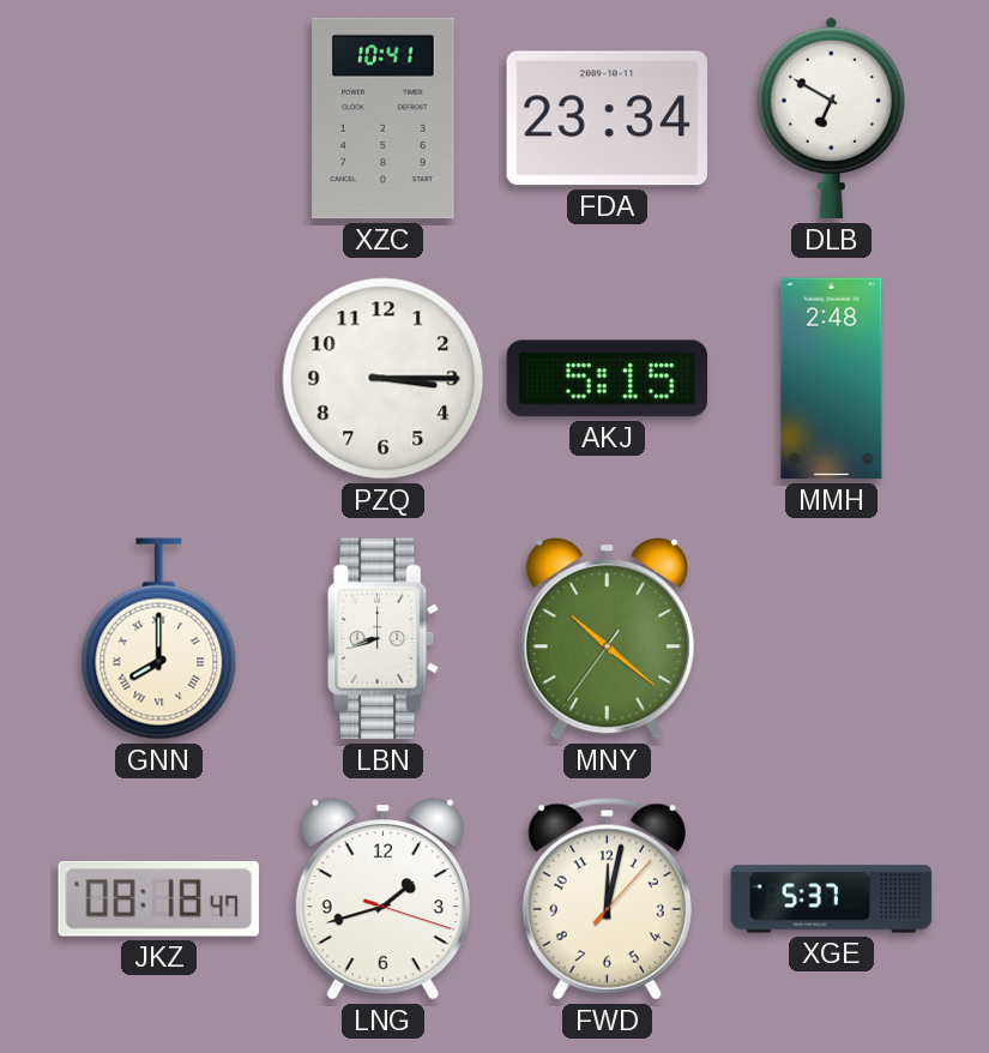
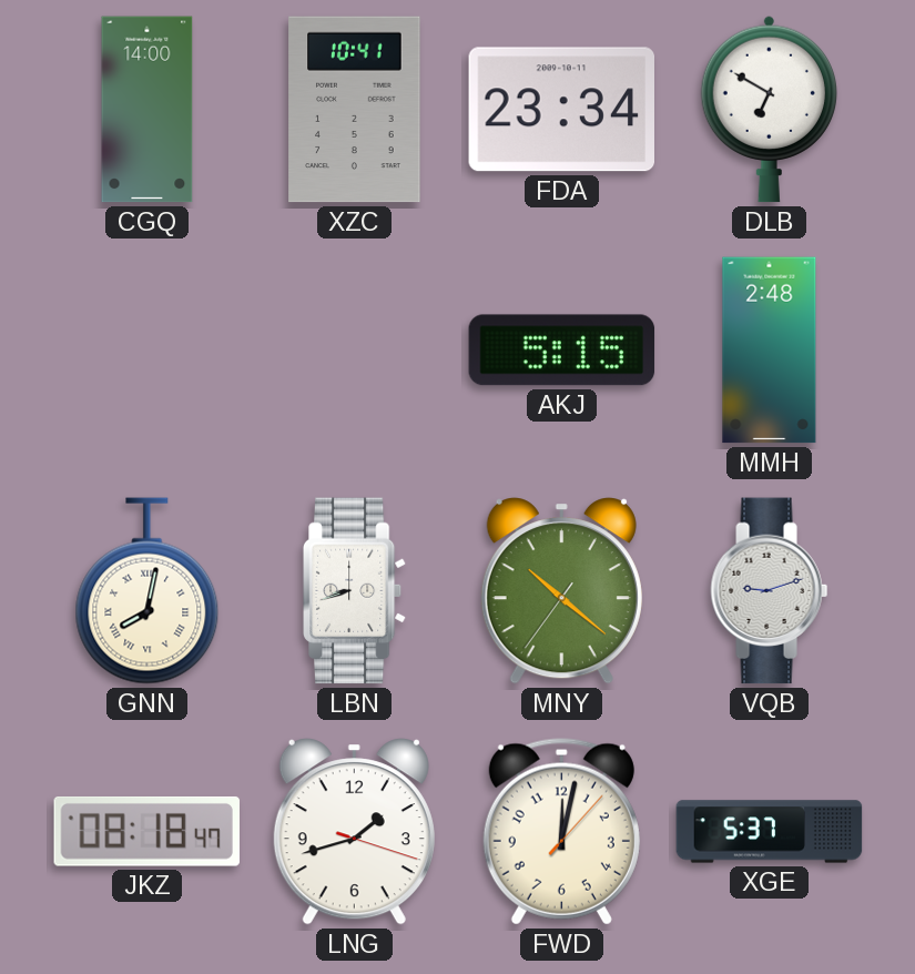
CGQ: none -> 14:00
PZQ: 3:15 -> none
GNN: 8:00 -> 8:02
VQB: none -> 9:12
